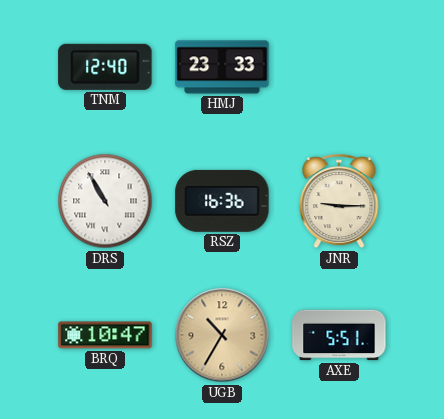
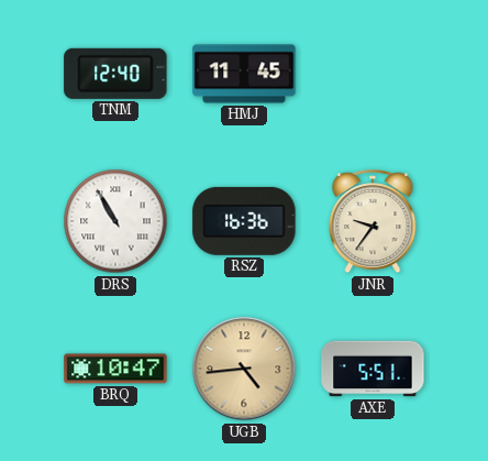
HMJ: 23:33 -> 11:45
JNR: 9:15 -> 9:36
UGB: 10:35 -> 4:44
